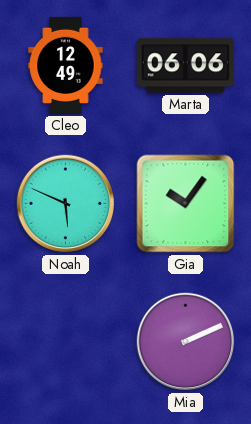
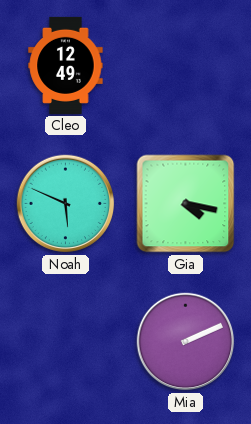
Marta: 06:06 -> none
Gia: 10:06 -> 4:17
